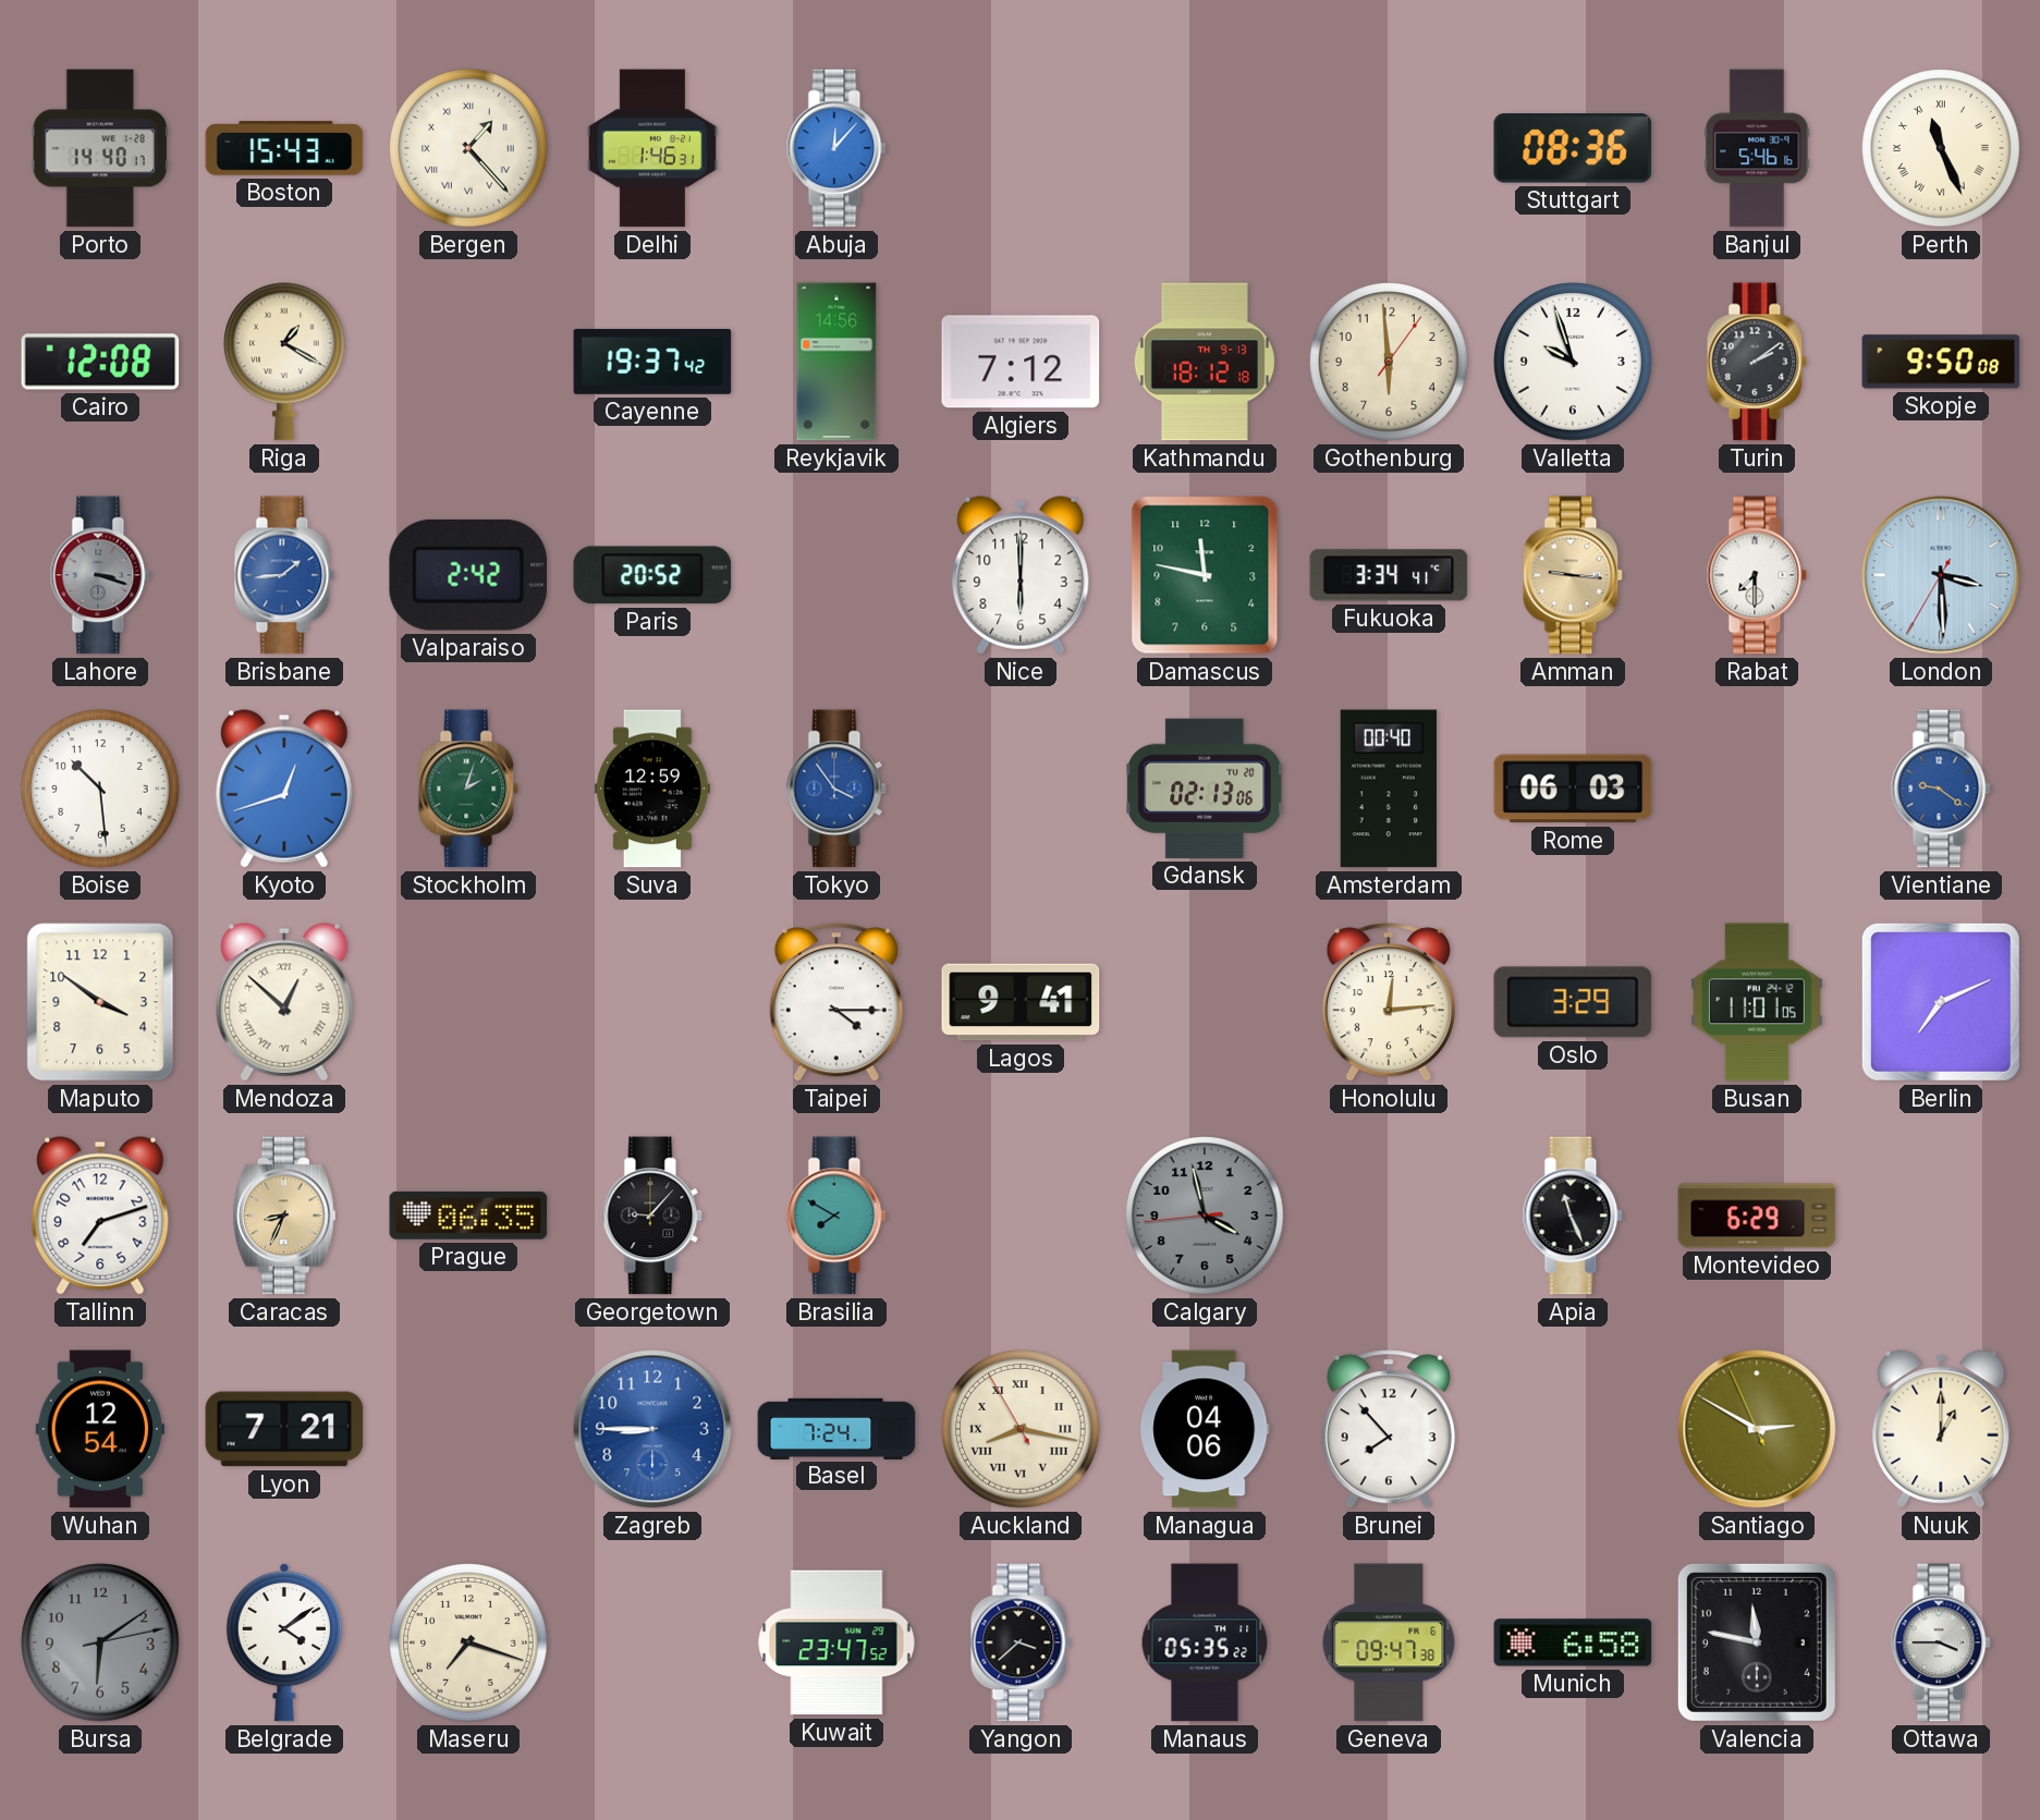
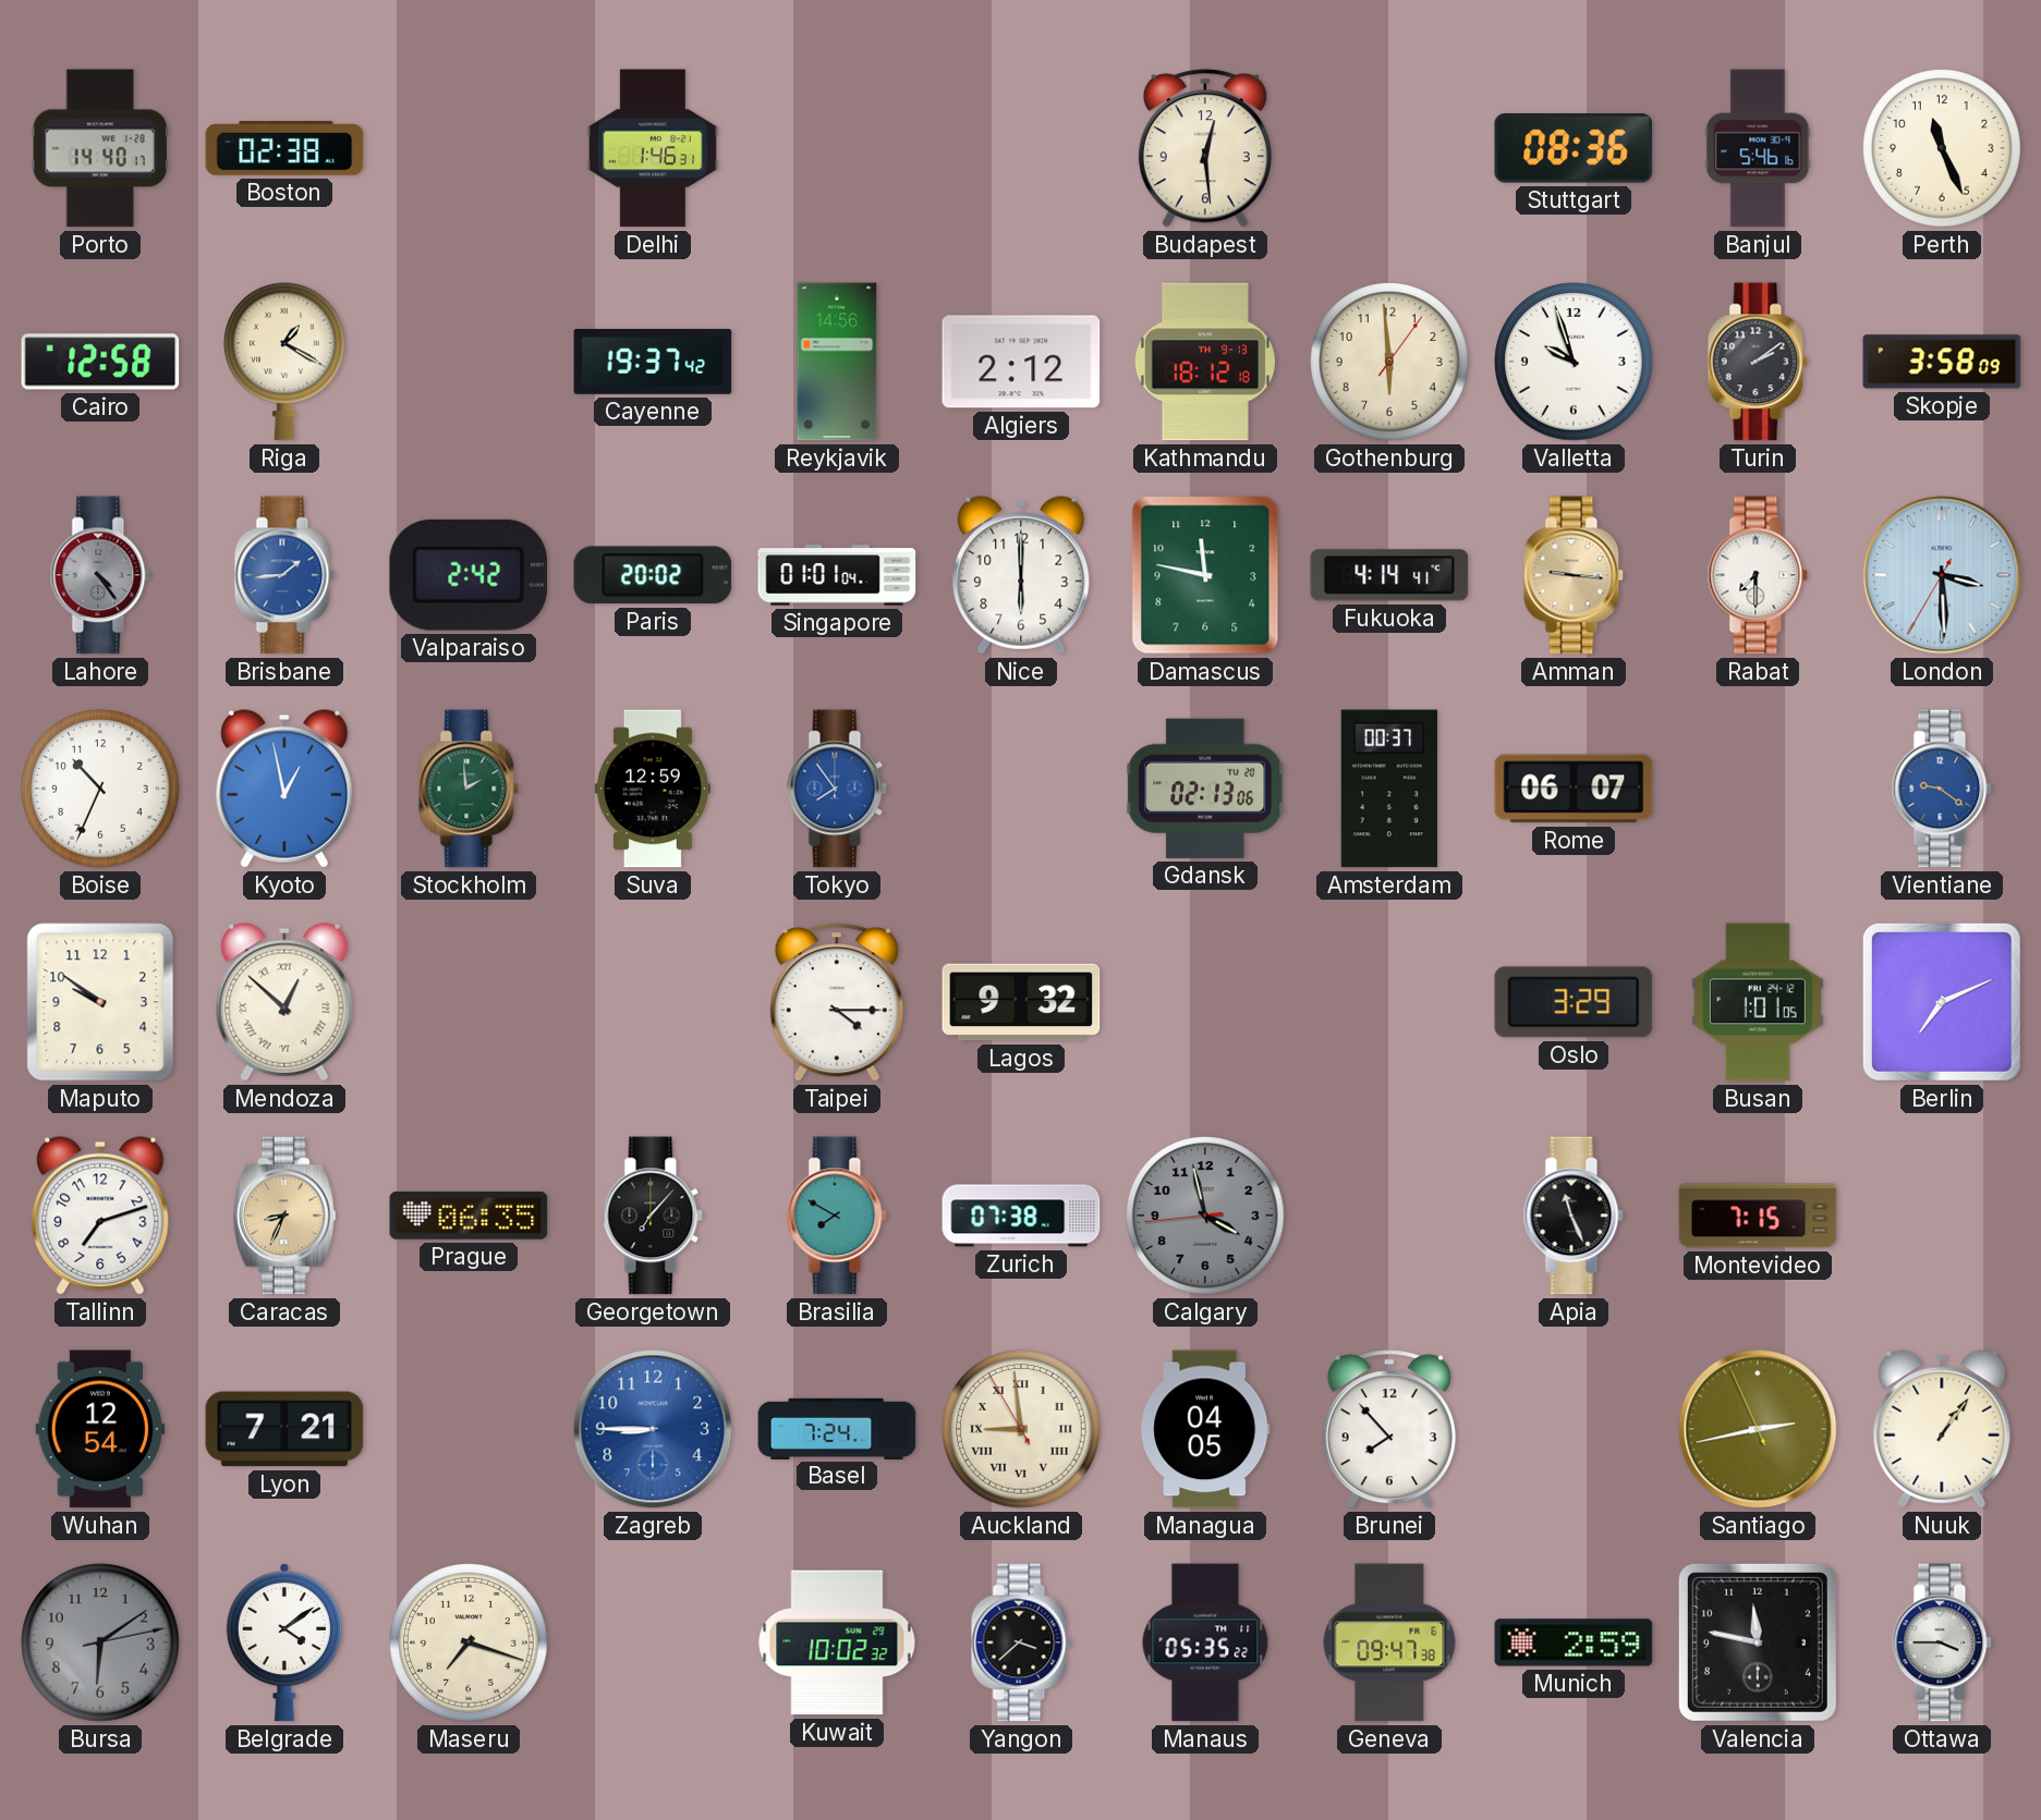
Boston: 15:43 -> 02:38
Bergen: 1:23 -> none
Abuja: 12:07 -> none
Budapest: none -> 12:29
Perth numerals: Roman -> Arabic
Cairo: 12:08 -> 12:58
Algiers: 7:12 -> 2:12
Skopje: 9:50 -> 3:58
Lahore: 3:18 -> 4:24
Paris: 20:52 -> 20:02
Singapore: none -> 01:01
Fukuoka: 3:34 -> 4:14
Boise: 10:29 -> 10:34
Kyoto: 12:42 -> 12:58
Stockholm: 2:03 -> 1:59
Tokyo: 3:54 -> 7:54
Amsterdam: 00:40 -> 00:37
Rome: 06:03 -> 06:07
Maputo: 3:51 -> 9:51
Lagos: 9:41 -> 9:32
Honolulu: 12:14 -> none
Busan: 11:01 -> 1:01
Georgetown: 9:07 -> 7:07
Zurich: none -> 07:38
Montevideo: 6:29 -> 7:15
Auckland: 8:16 -> 8:58
Managua: 04:06 -> 04:05
Santiago: 2:49 -> 2:42
Nuuk: 1:00 -> 1:06
Kuwait: 23:47 -> 10:02
Munich: 6:58 -> 2:59
